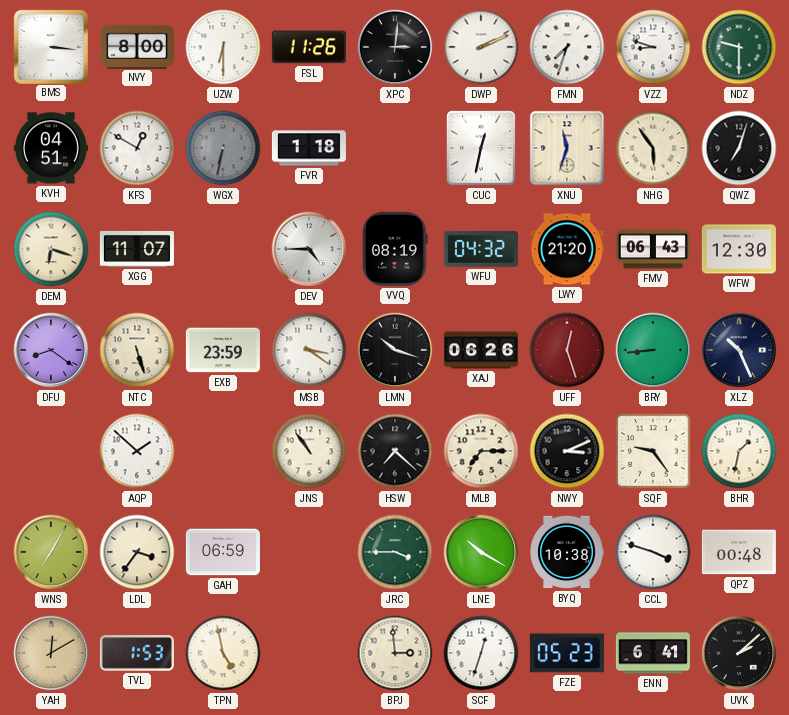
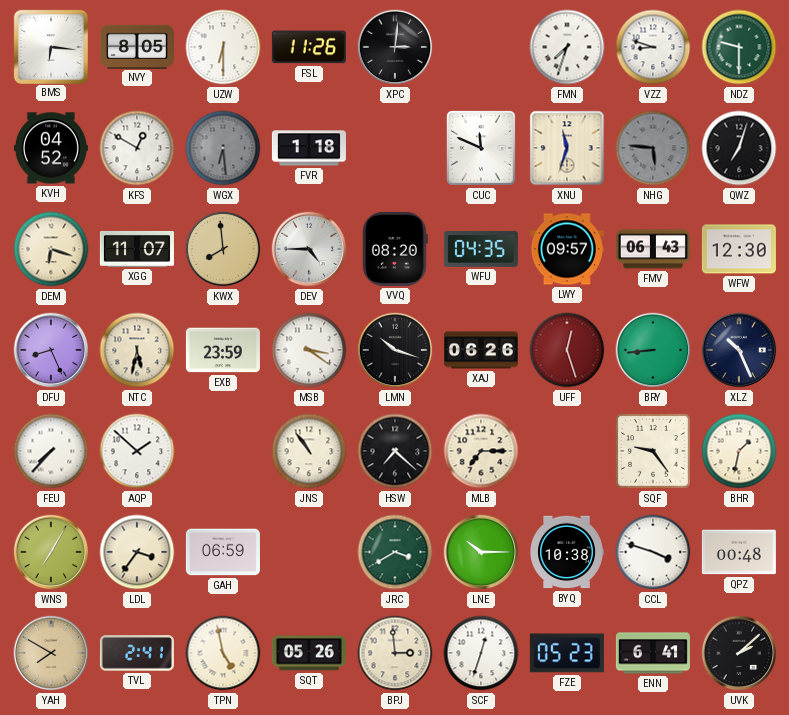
BMS: 3:16 -> 6:16
NVY: 8:00 -> 8:05
DWP: 2:11 -> none
KVH: 04:51 -> 04:52
WGX: 6:32 -> 6:29
CUC: 12:32 -> 11:49
NHG: 5:54 -> 5:46
NHG dial: cream -> grey
KWX: none -> 7:59
VVQ: 08:19 -> 08:20
WFU: 04:32 -> 04:35
LWY: 21:20 -> 09:57
DFU: 8:21 -> 8:26
NTC: 5:27 -> 5:32
FEU: none -> 7:37
NWY: 3:11 -> none
JRC: 3:45 -> 3:40
LNE: 10:20 -> 10:15
YAH: 12:10 -> 7:50
TVL: 1:53 -> 2:41
SQT: none -> 05:26
